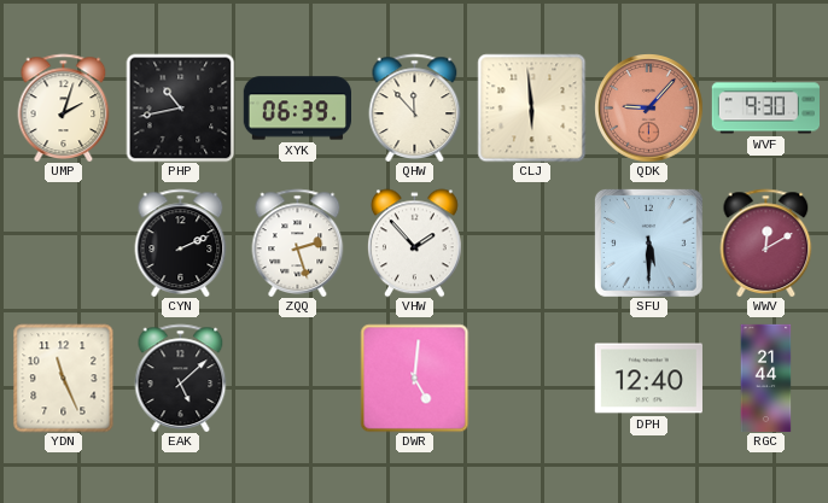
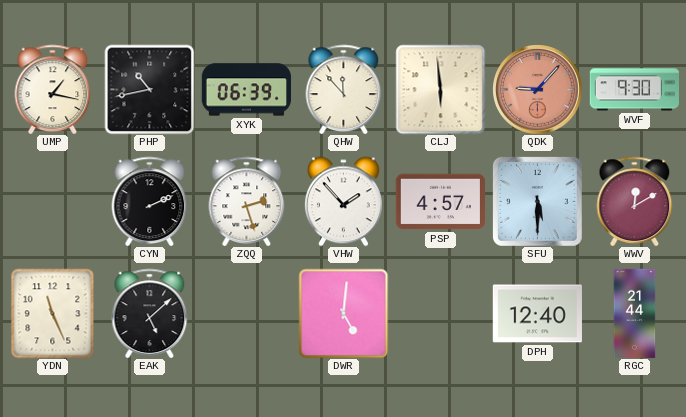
UMP: 2:03 -> 1:17
PSP: none -> 4:57
